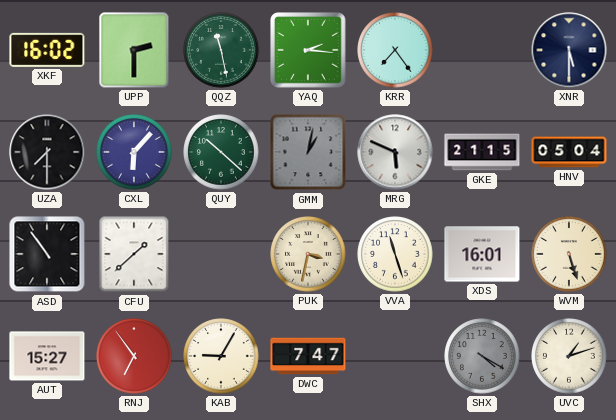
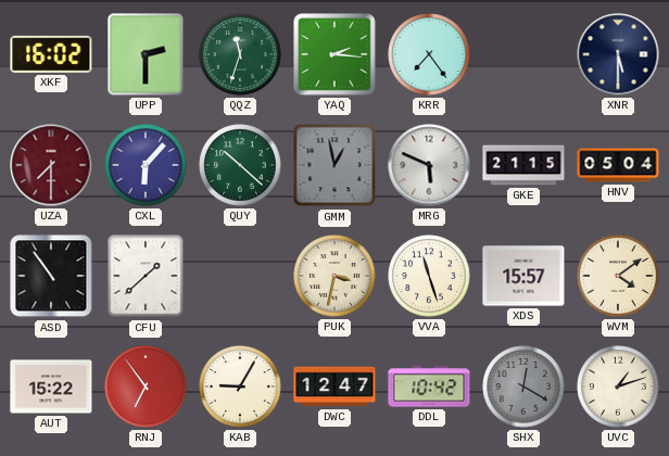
QQZ: 11:28 -> 11:33
UZA dial: black -> burgundy
GMM: 1:02 -> 12:58
XDS: 16:01 -> 15:57
WVM: 5:27 -> 4:09
AUT: 15:27 -> 15:22
DWC: 7:47 -> 12:47
DDL: none -> 10:42
SHX: 4:20 -> 12:20
